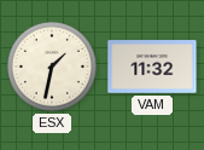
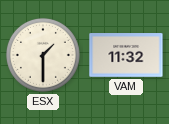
ESX: 1:32 -> 1:30
